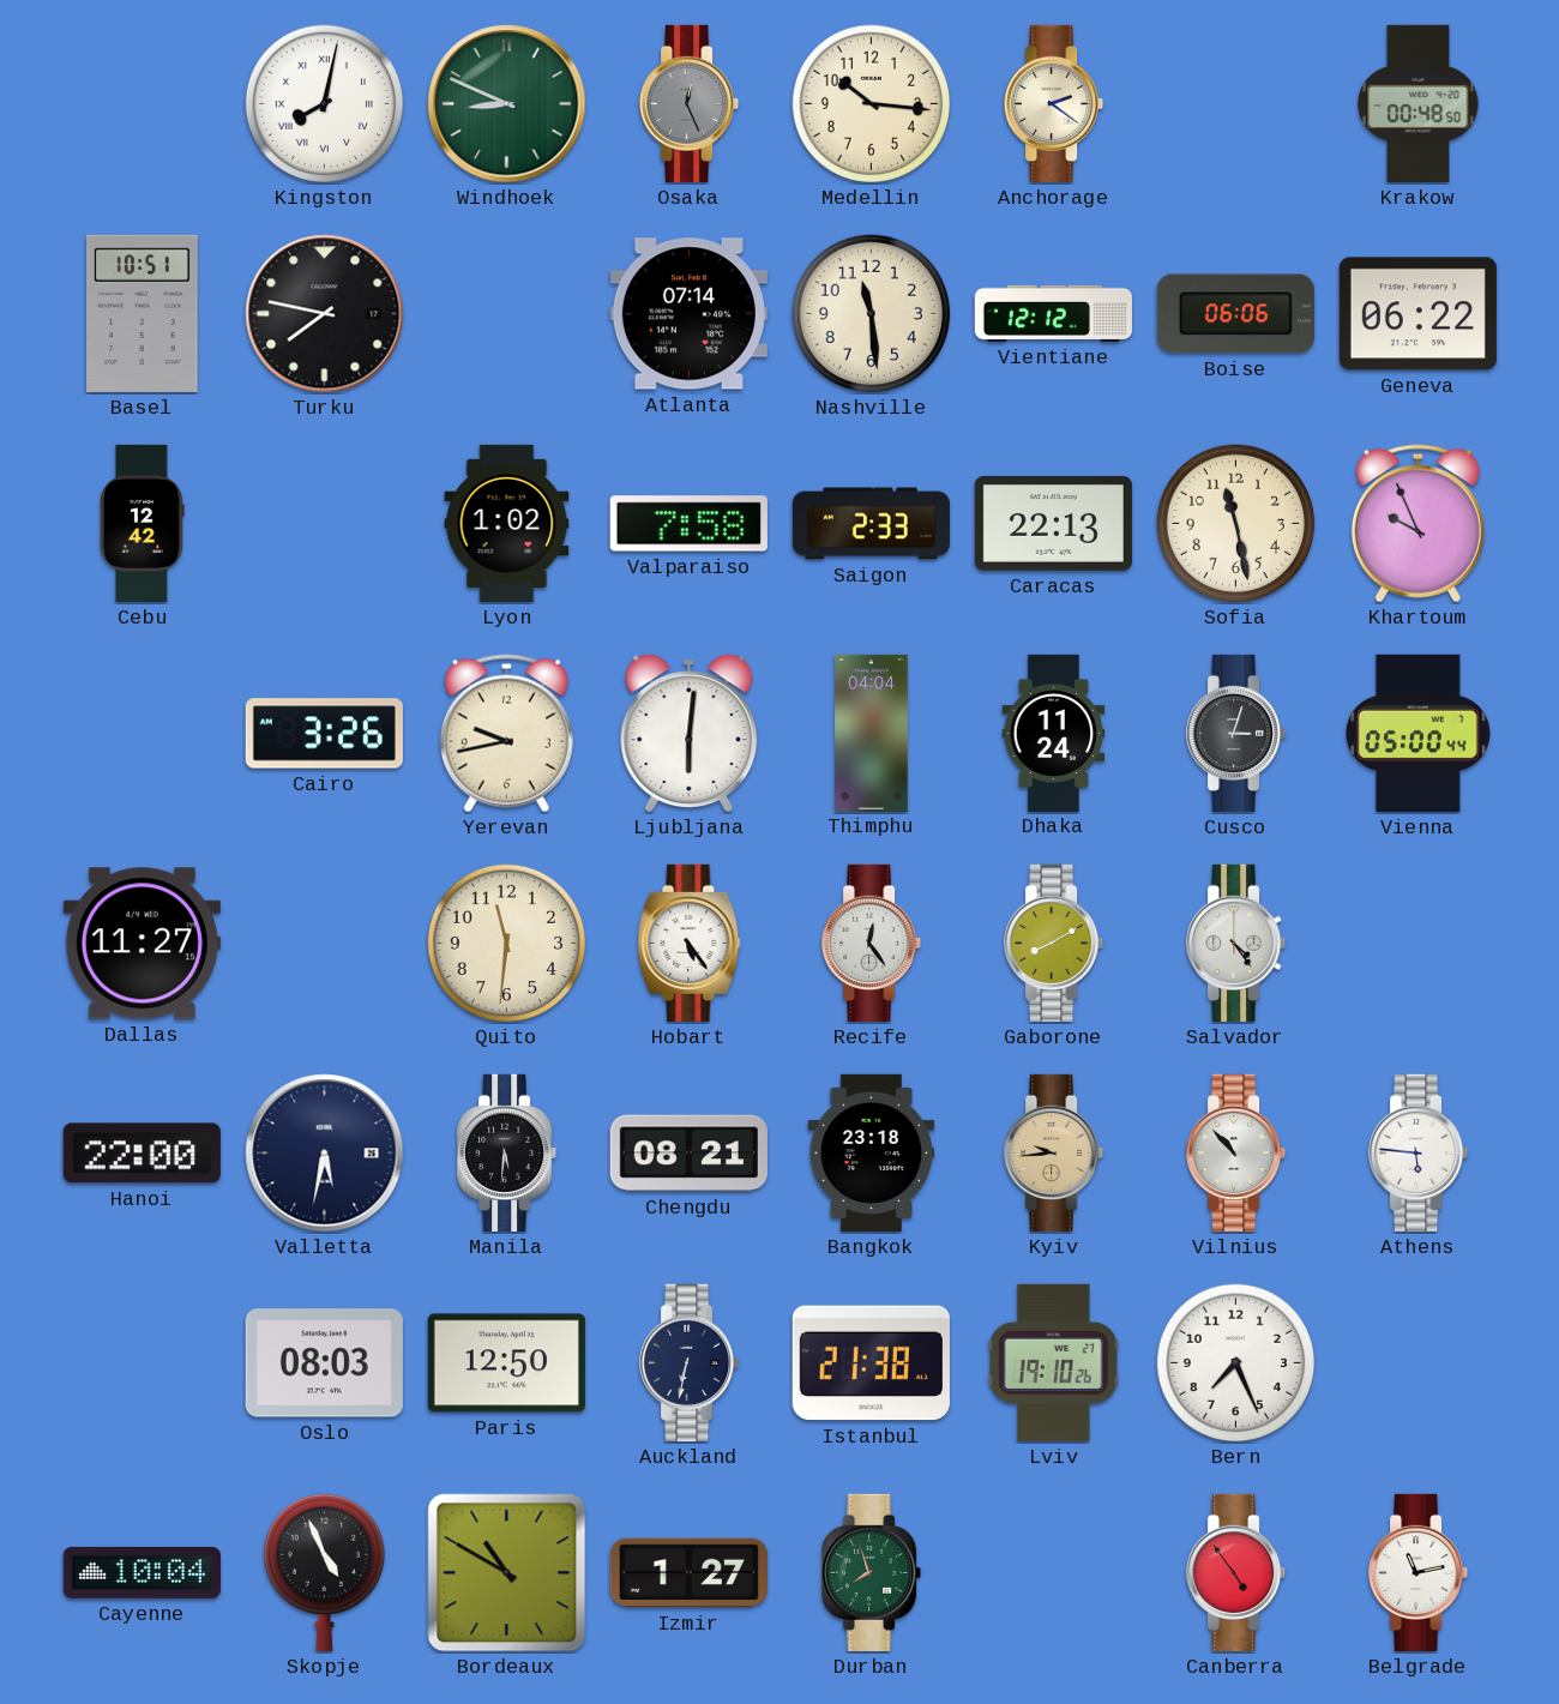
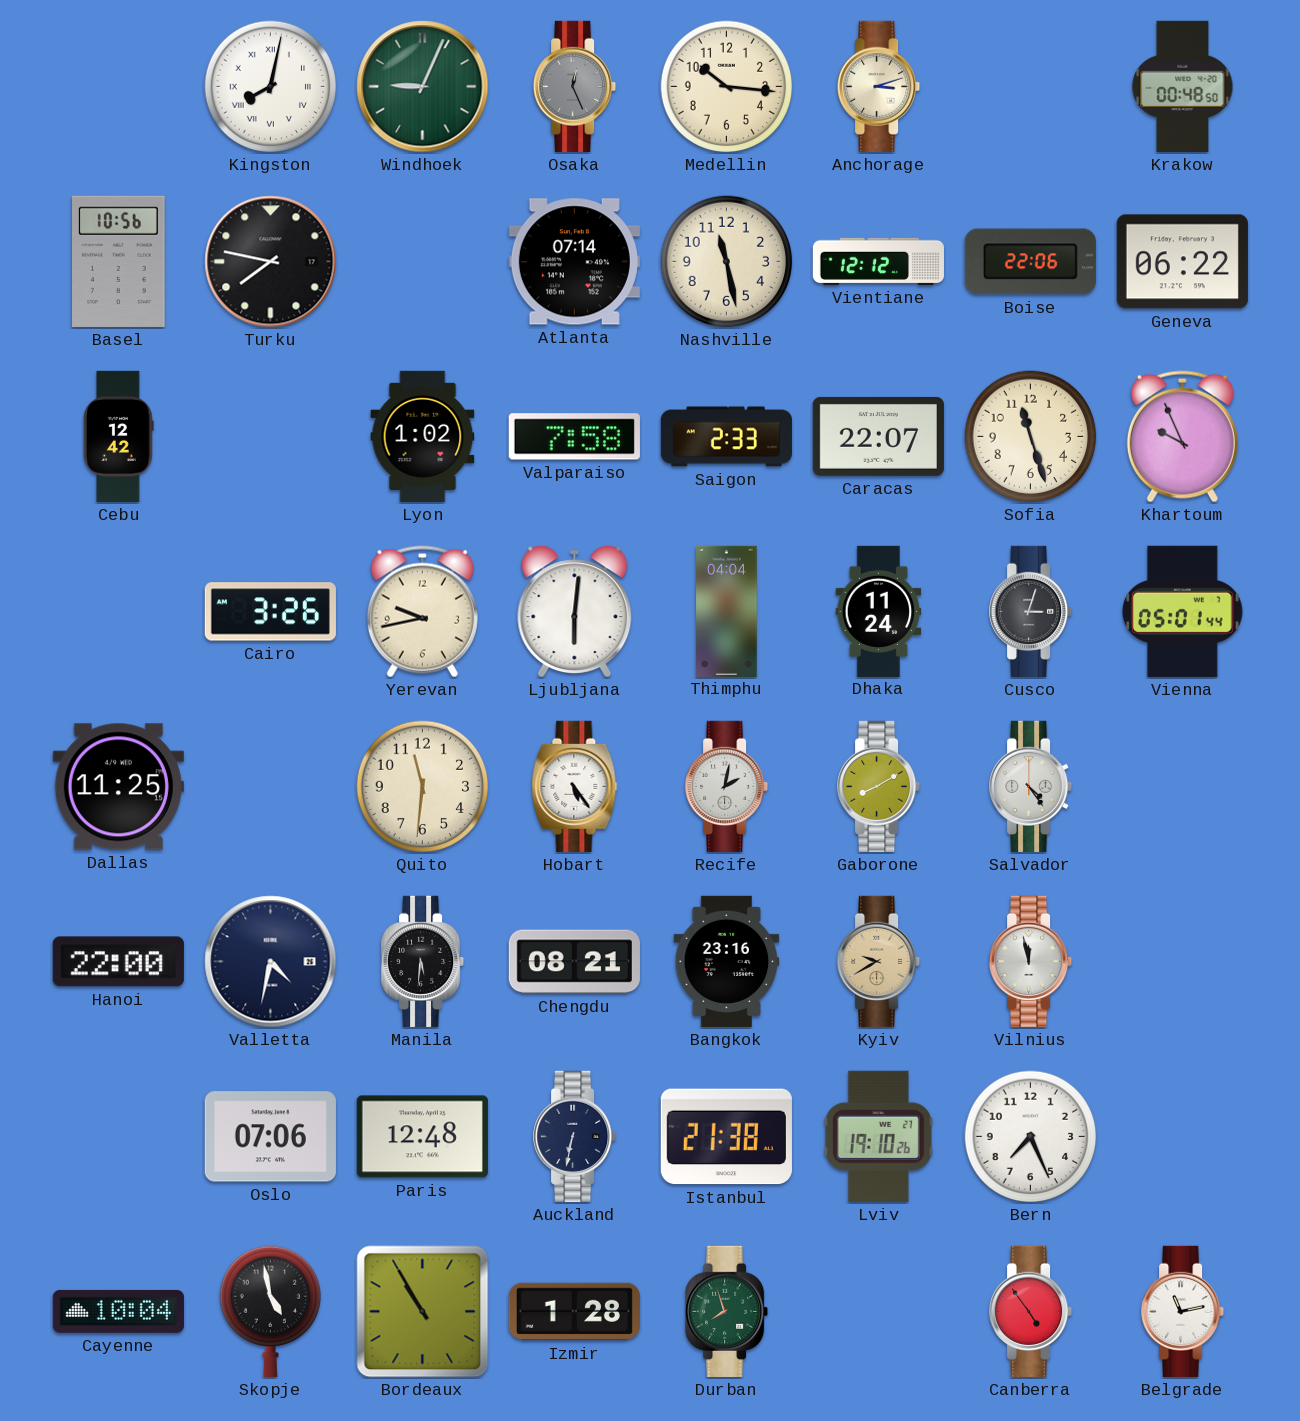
Windhoek: 8:49 -> 9:04
Anchorage: 2:21 -> 3:12
Basel: 10:51 -> 10:56
Nashville: 11:29 -> 11:28
Boise: 06:06 -> 22:06
Caracas: 22:13 -> 22:07
Sofia: 11:28 -> 11:27
Vienna: 05:00 -> 05:01
Dallas: 11:27 -> 11:25
Recife: 12:24 -> 2:02
Valletta: 5:32 -> 4:32
Bangkok: 23:18 -> 23:16
Kyiv: 9:44 -> 9:40
Vilnius: 10:53 -> 11:58
Athens: 5:46 -> none
Oslo: 08:03 -> 07:06
Paris: 12:50 -> 12:48
Skopje: 4:56 -> 4:58
Bordeaux: 10:50 -> 10:55
Izmir: 1:27 -> 1:28
